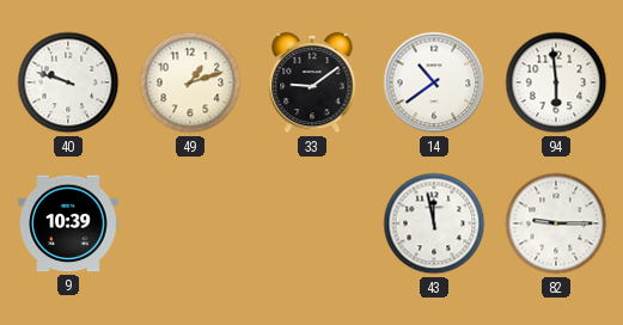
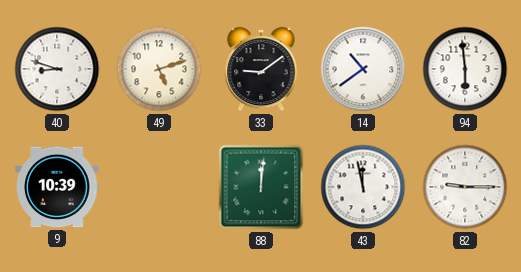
40: 9:48 -> 8:48
49: 1:12 -> 5:12
88: none -> 12:01
